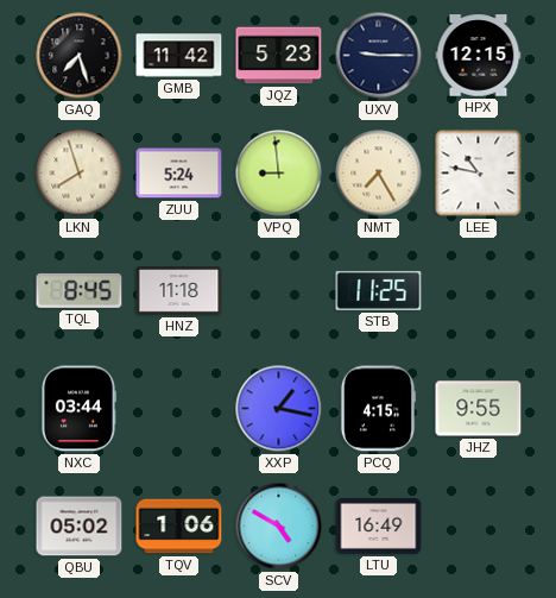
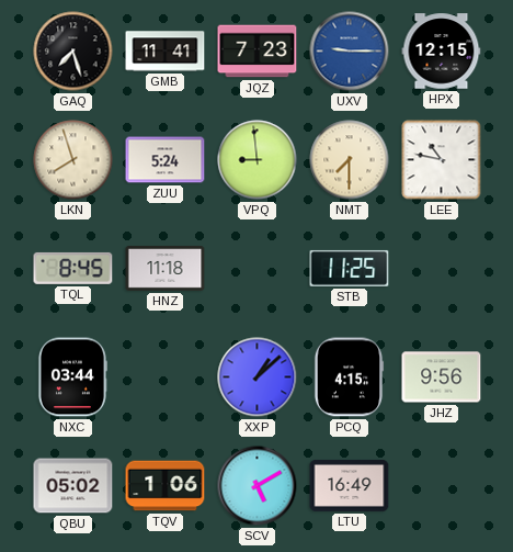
GMB: 11:42 -> 11:41
JQZ: 5:23 -> 7:23
UXV dial: navy -> blue
NMT: 7:25 -> 7:30
XXP: 1:17 -> 1:08
JHZ: 9:55 -> 9:56
SCV: 4:50 -> 5:10
